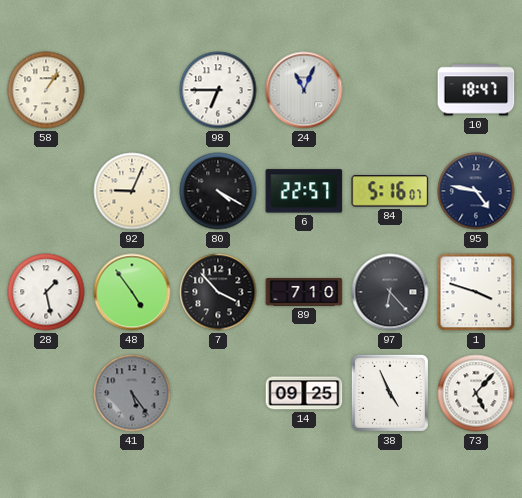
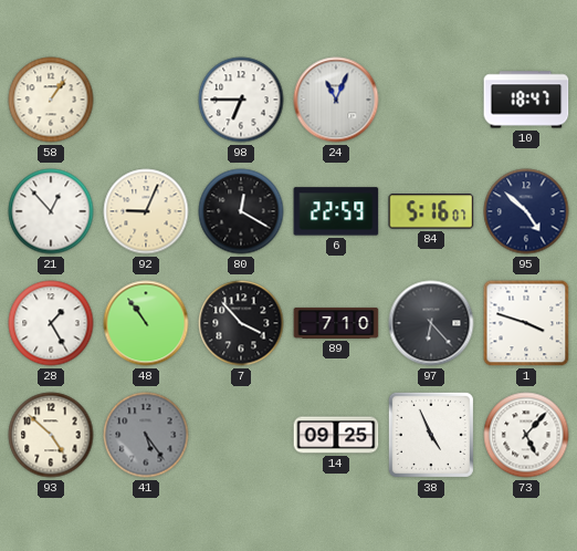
21: none -> 12:53
80: 4:20 -> 12:20
6: 22:57 -> 22:59
95: 4:47 -> 4:52
28: 1:28 -> 1:25
48: 4:54 -> 10:54
93: none -> 4:52
